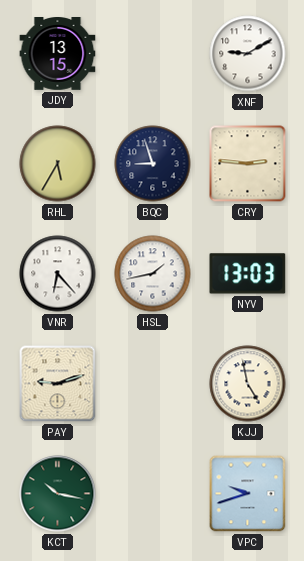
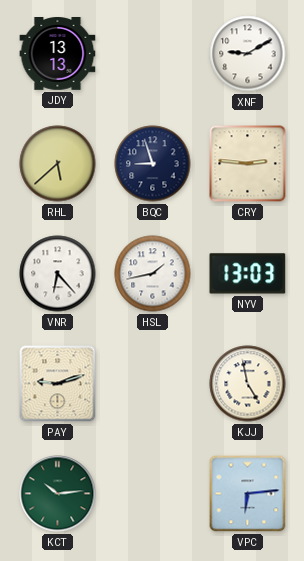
JDY: 13:15 -> 13:13
RHL: 5:35 -> 5:38
KCT: 10:17 -> 10:14
VPC: 9:42 -> 6:14
